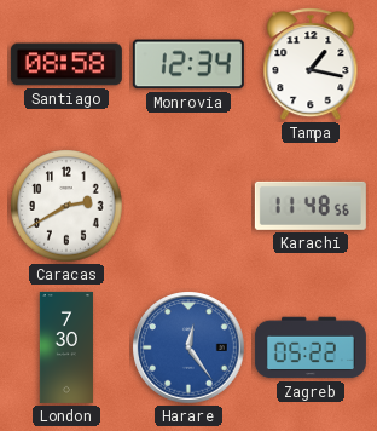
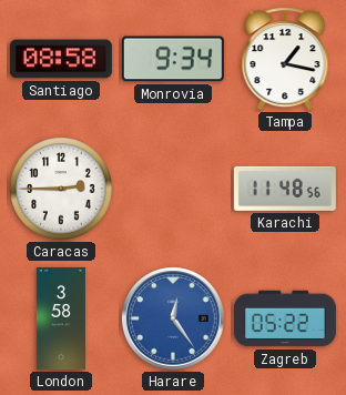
Monrovia: 12:34 -> 9:34
Caracas: 2:40 -> 2:45
London: 7:30 -> 3:58
